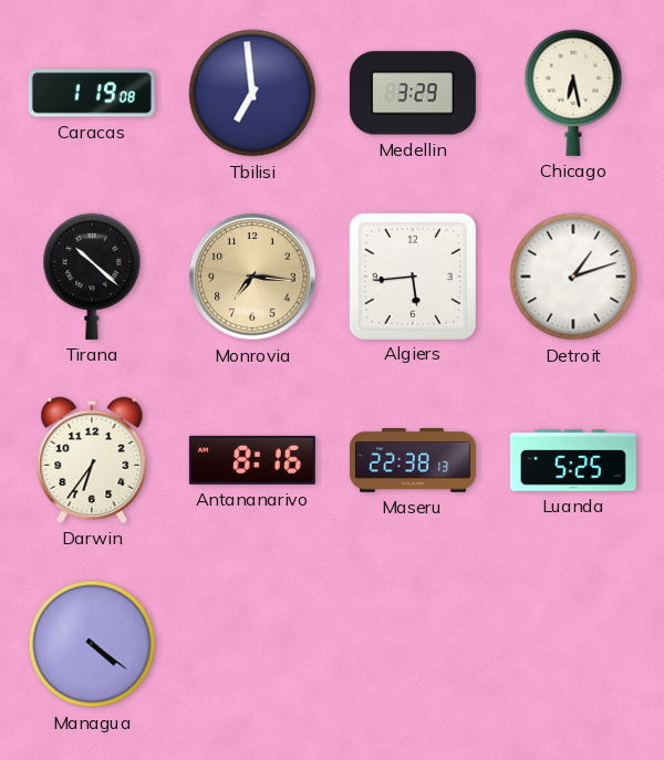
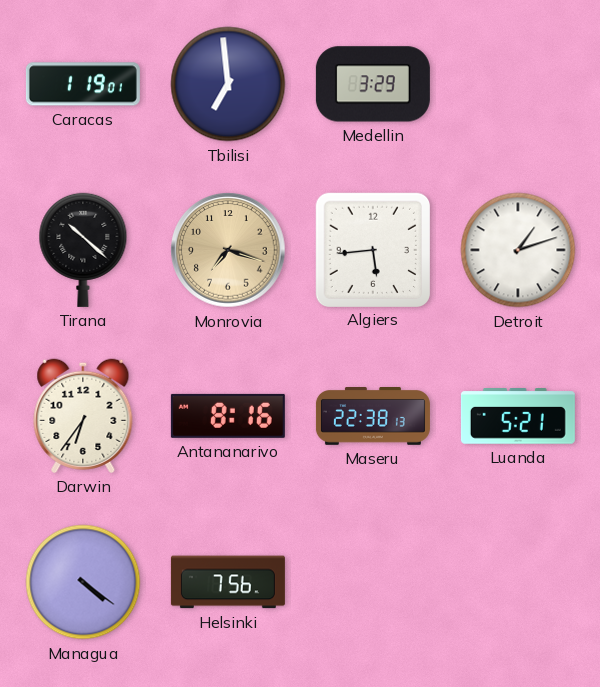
Caracas: 1:19:08 -> 1:19:01
Chicago: 6:28 -> none
Monrovia: 7:16 -> 7:18
Luanda: 5:25 -> 5:21
Helsinki: none -> 7:56
